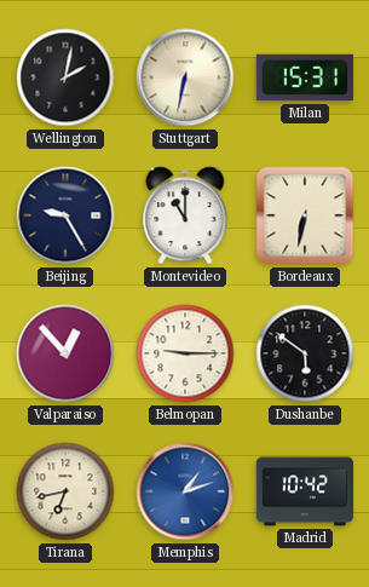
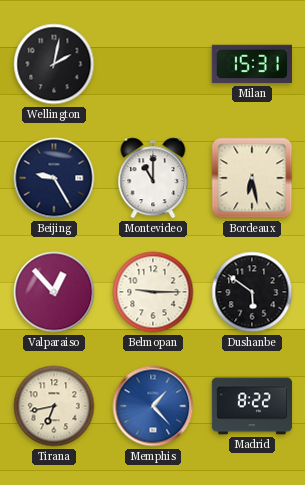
Stuttgart: 6:32 -> none
Bordeaux: 6:32 -> 6:28
Memphis: 1:12 -> 1:23
Madrid: 10:42 -> 8:22
